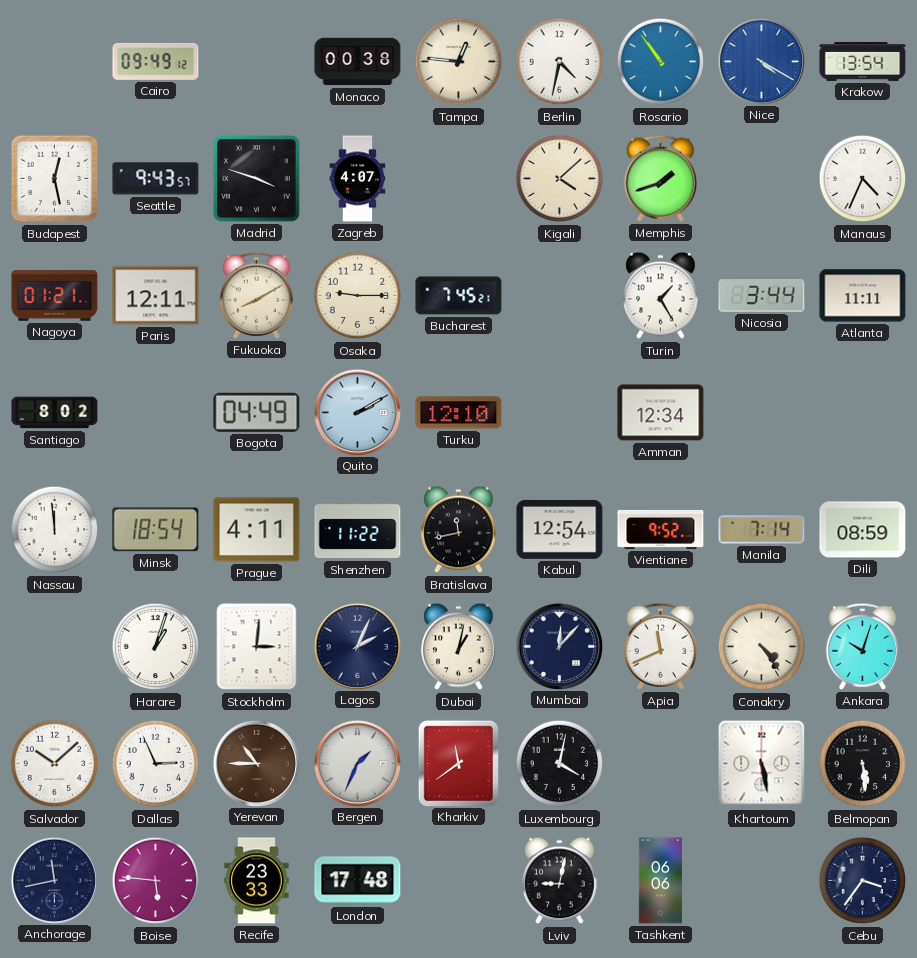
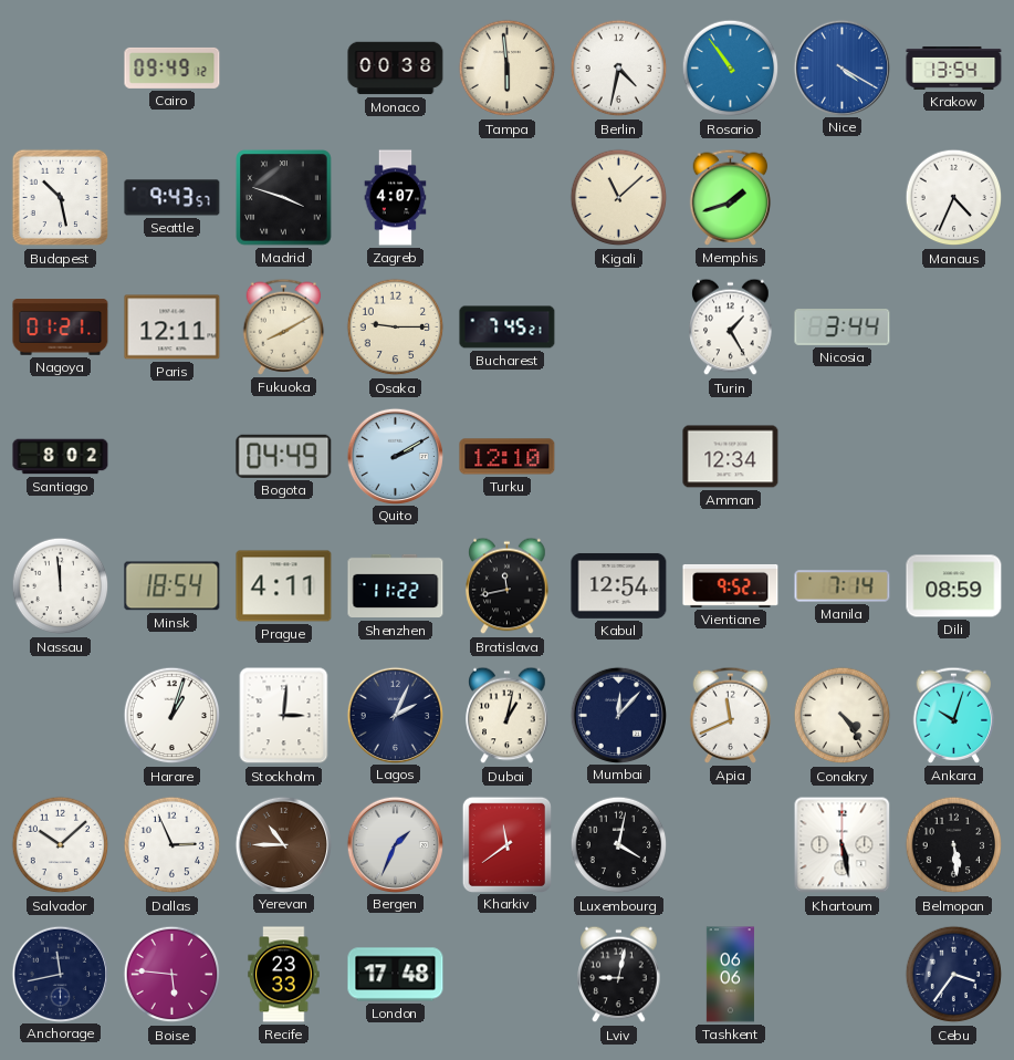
Tampa: 12:46 -> 5:59
Budapest: 12:28 -> 10:28
Kigali: 4:08 -> 11:08
Atlanta: 11:11 -> none
